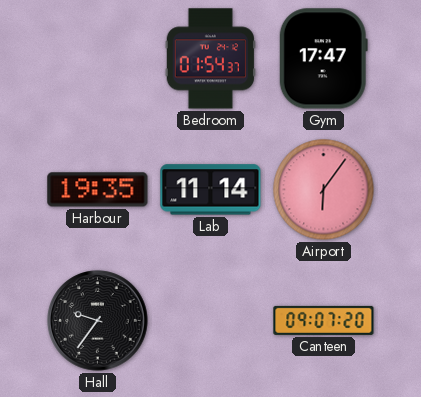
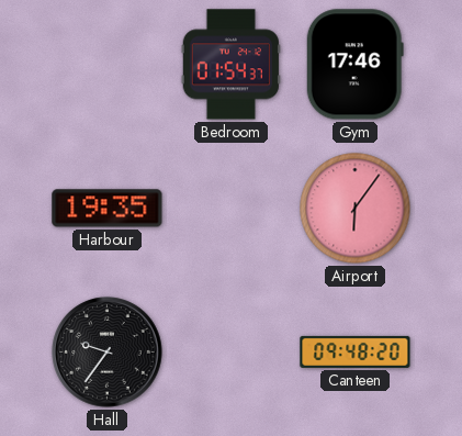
Gym: 17:47 -> 17:46
Lab: 11:14 -> none
Canteen: 09:07 -> 09:48
